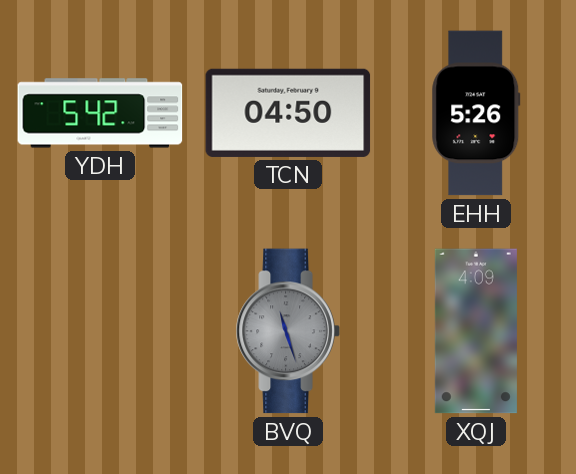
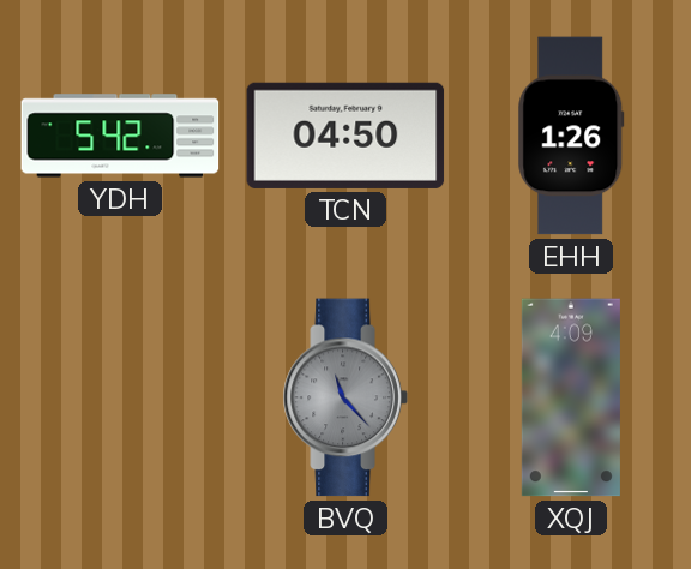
EHH: 5:26 -> 1:26
BVQ: 11:27 -> 11:23
